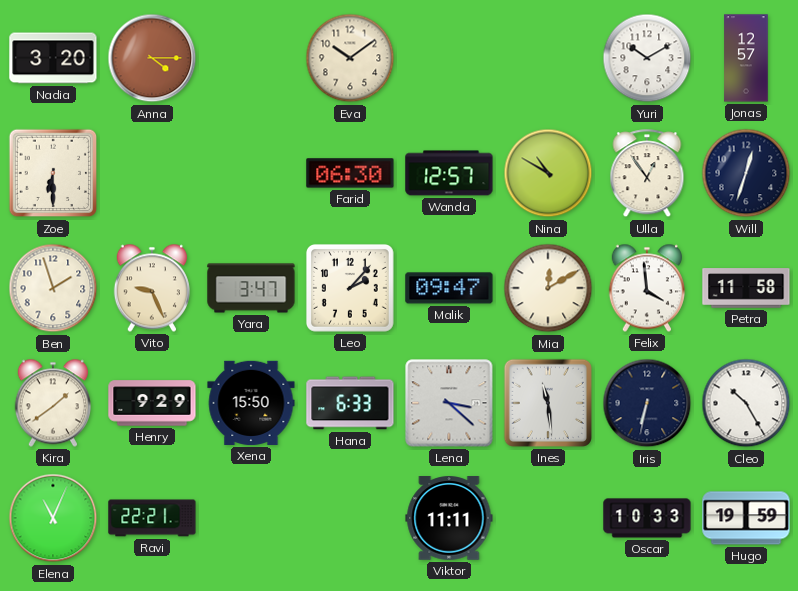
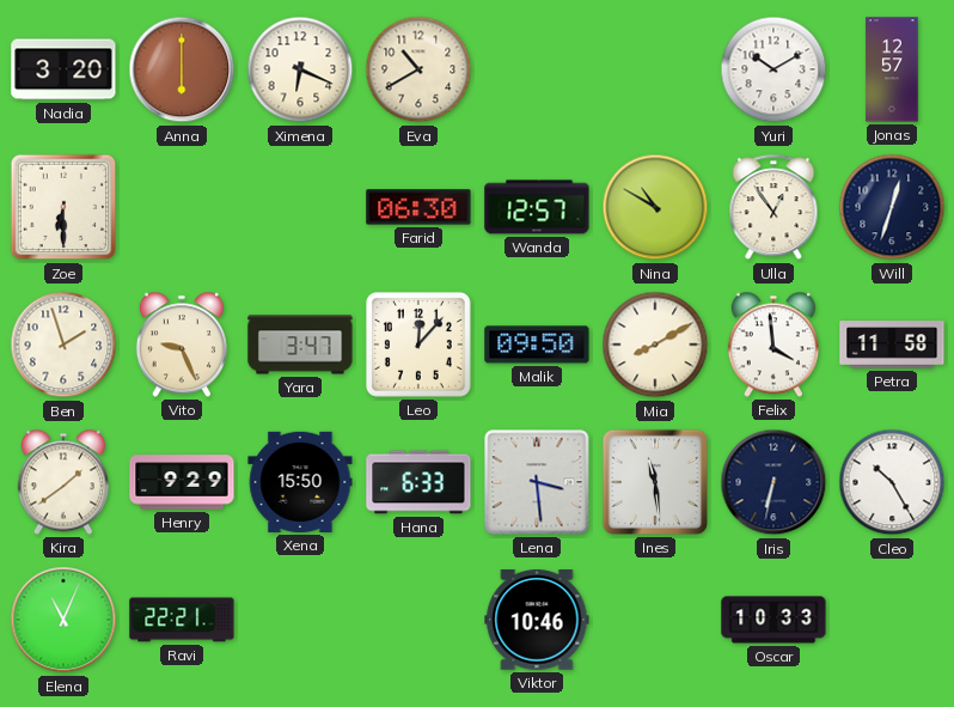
Anna: 4:15 -> 6:00
Ximena: none -> 6:19
Eva: 10:09 -> 10:40
Leo: 2:07 -> 12:07
Malik: 09:47 -> 09:50
Mia: 12:10 -> 8:10
Lena: 3:22 -> 3:29
Viktor: 11:11 -> 10:46
Hugo: 19:59 -> none
